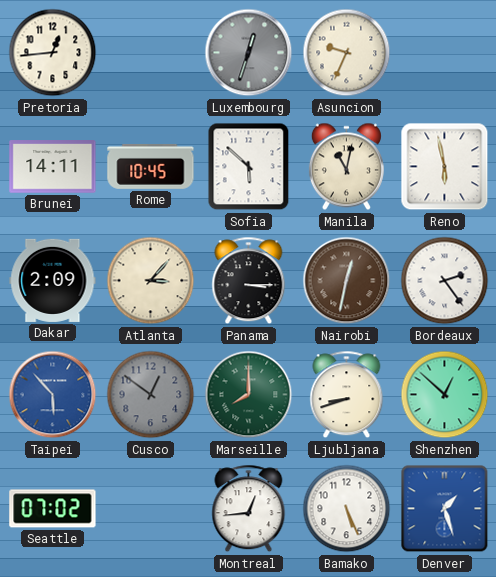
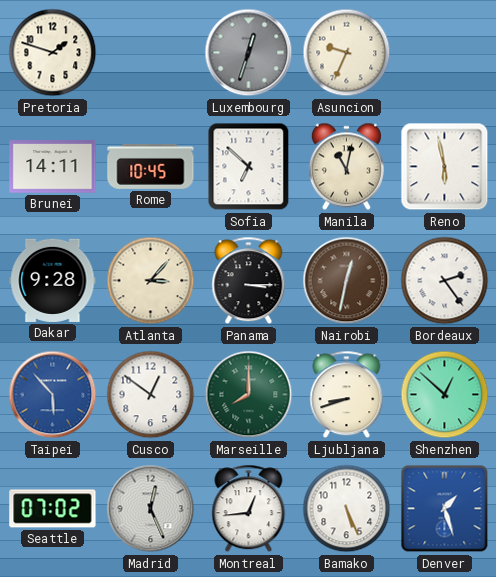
Pretoria: 12:44 -> 1:48
Sofia: 5:52 -> 6:52
Dakar: 2:09 -> 9:28
Cusco dial: grey -> white
Madrid: none -> 12:26
